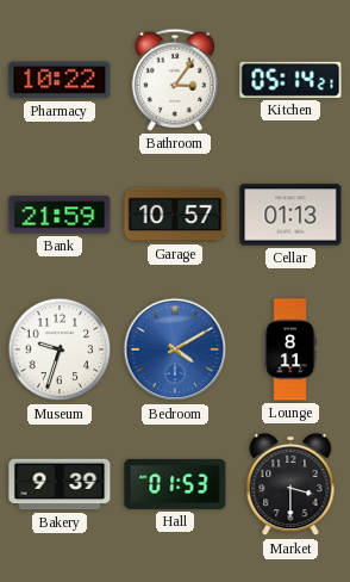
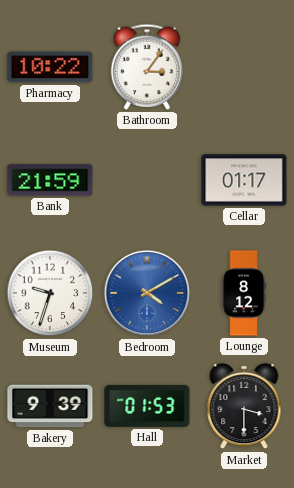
Kitchen: 05:14 -> none
Garage: 10:57 -> none
Cellar: 01:13 -> 01:17
Lounge: 8:11 -> 8:12
